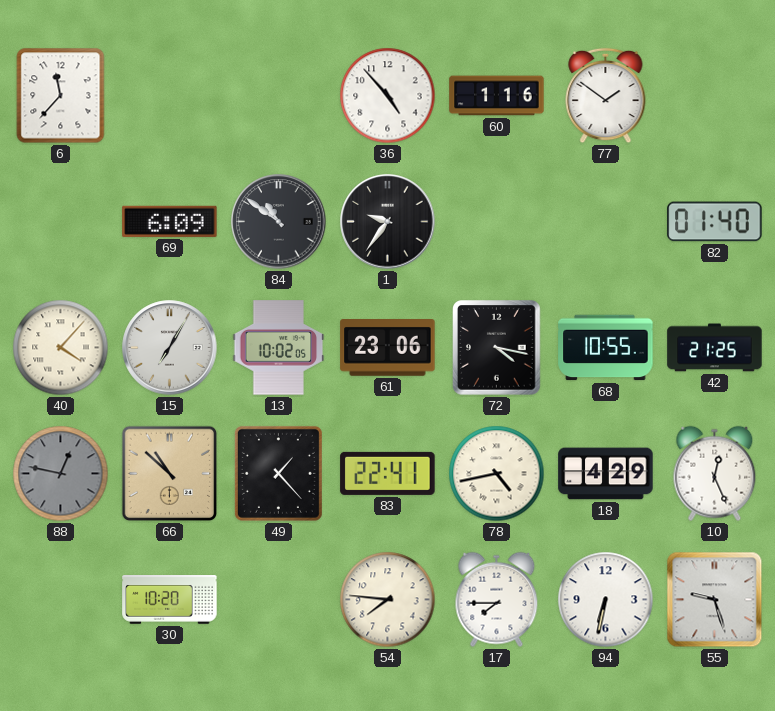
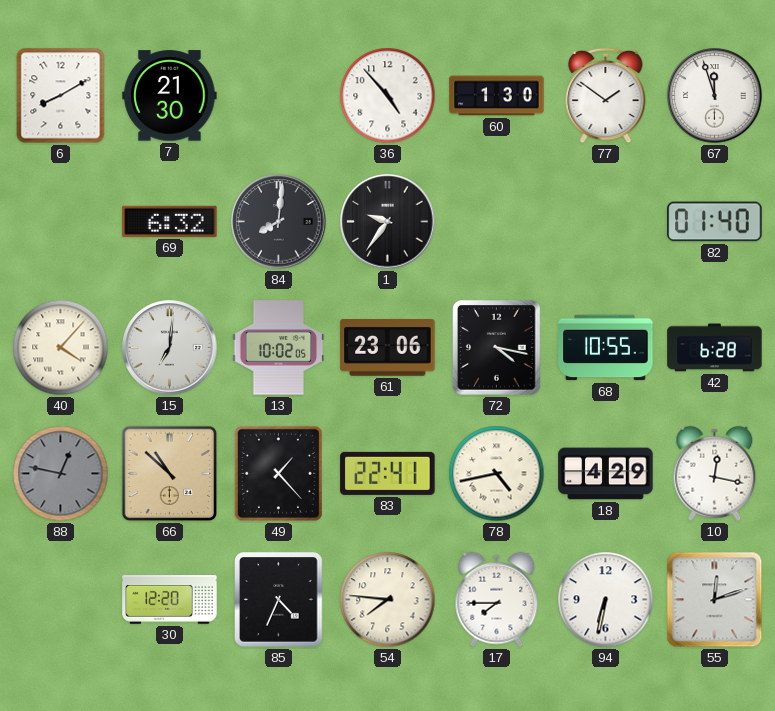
6: 11:37 -> 8:10
7: none -> 21:30
60: 1:16 -> 1:30
67: none -> 11:57
69: 6:09 -> 6:32
84: 10:51 -> 8:01
15: 7:05 -> 7:01
42: 21:25 -> 6:28
10: 12:26 -> 12:17
30: 10:20 -> 12:20
85: none -> 4:34
55: 9:27 -> 12:12
